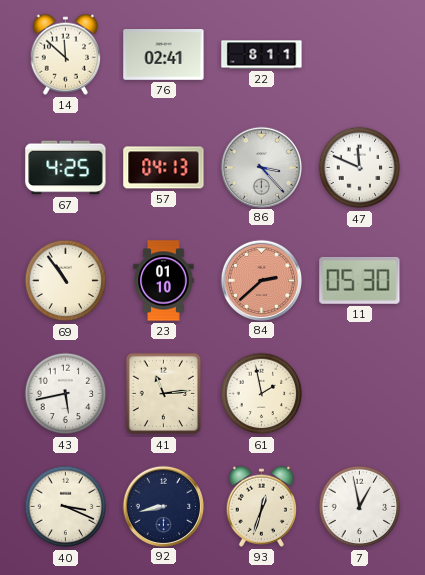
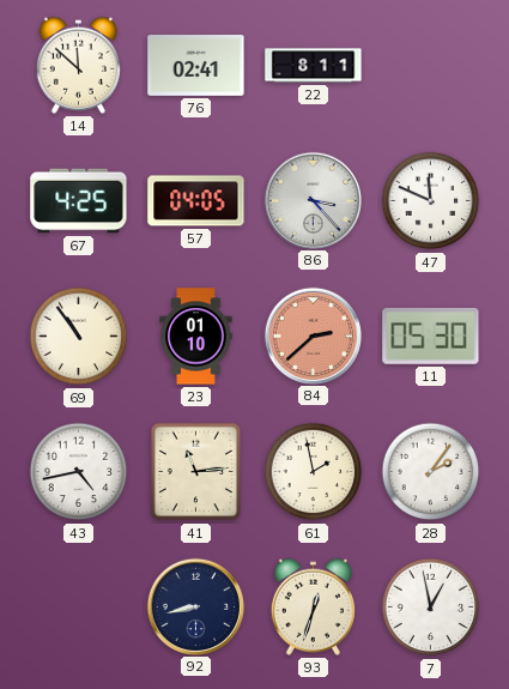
57: 04:13 -> 04:05
43: 5:43 -> 4:43
28: none -> 2:06
40: 3:19 -> none
